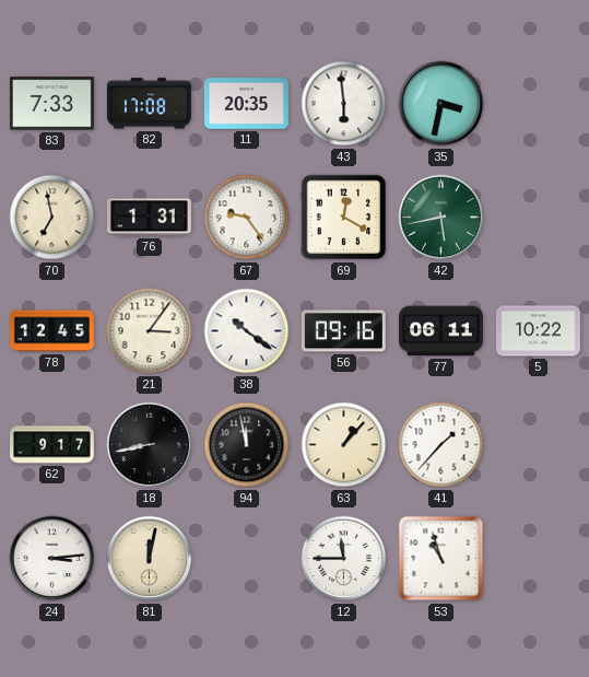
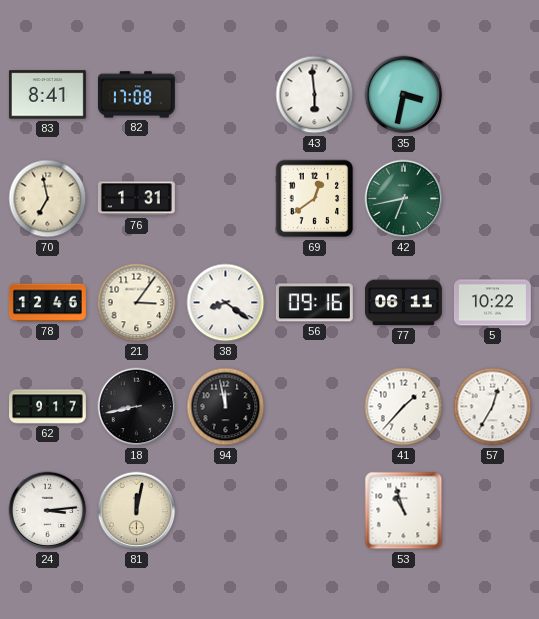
83: 7:33 -> 8:41
11: 20:35 -> none
67: 9:24 -> none
69: 12:20 -> 12:39
42: 5:43 -> 6:43
78: 12:45 -> 12:46
38: 10:21 -> 8:21
63: 1:07 -> none
57: none -> 12:35
12: 11:45 -> none
